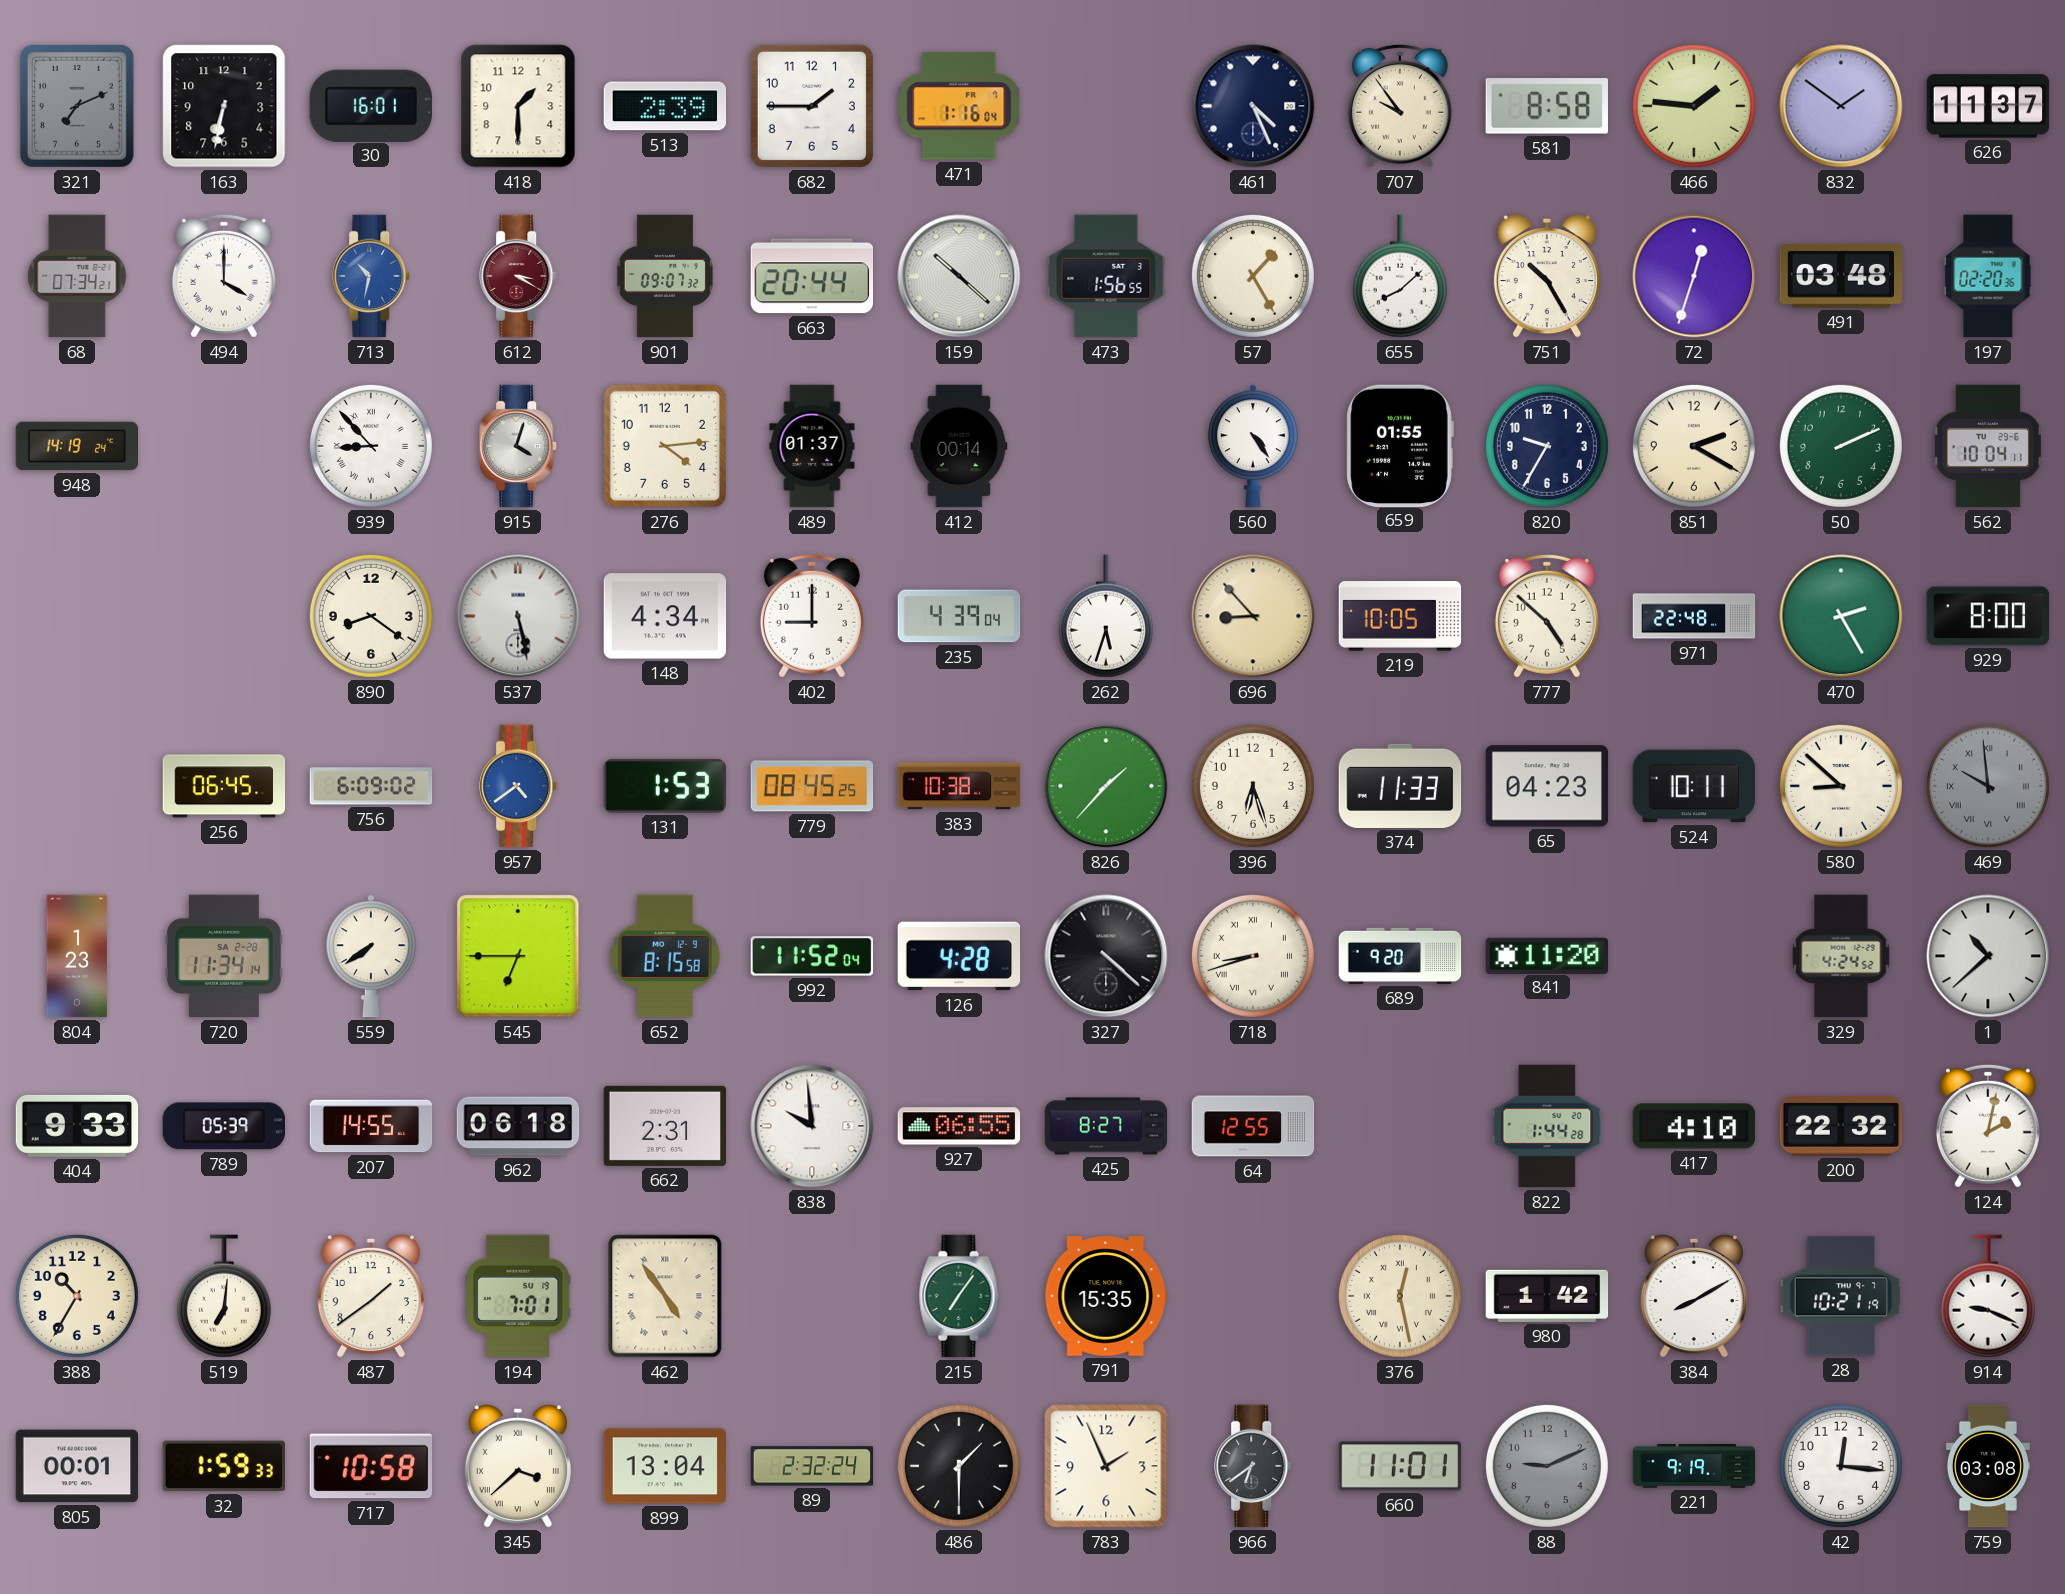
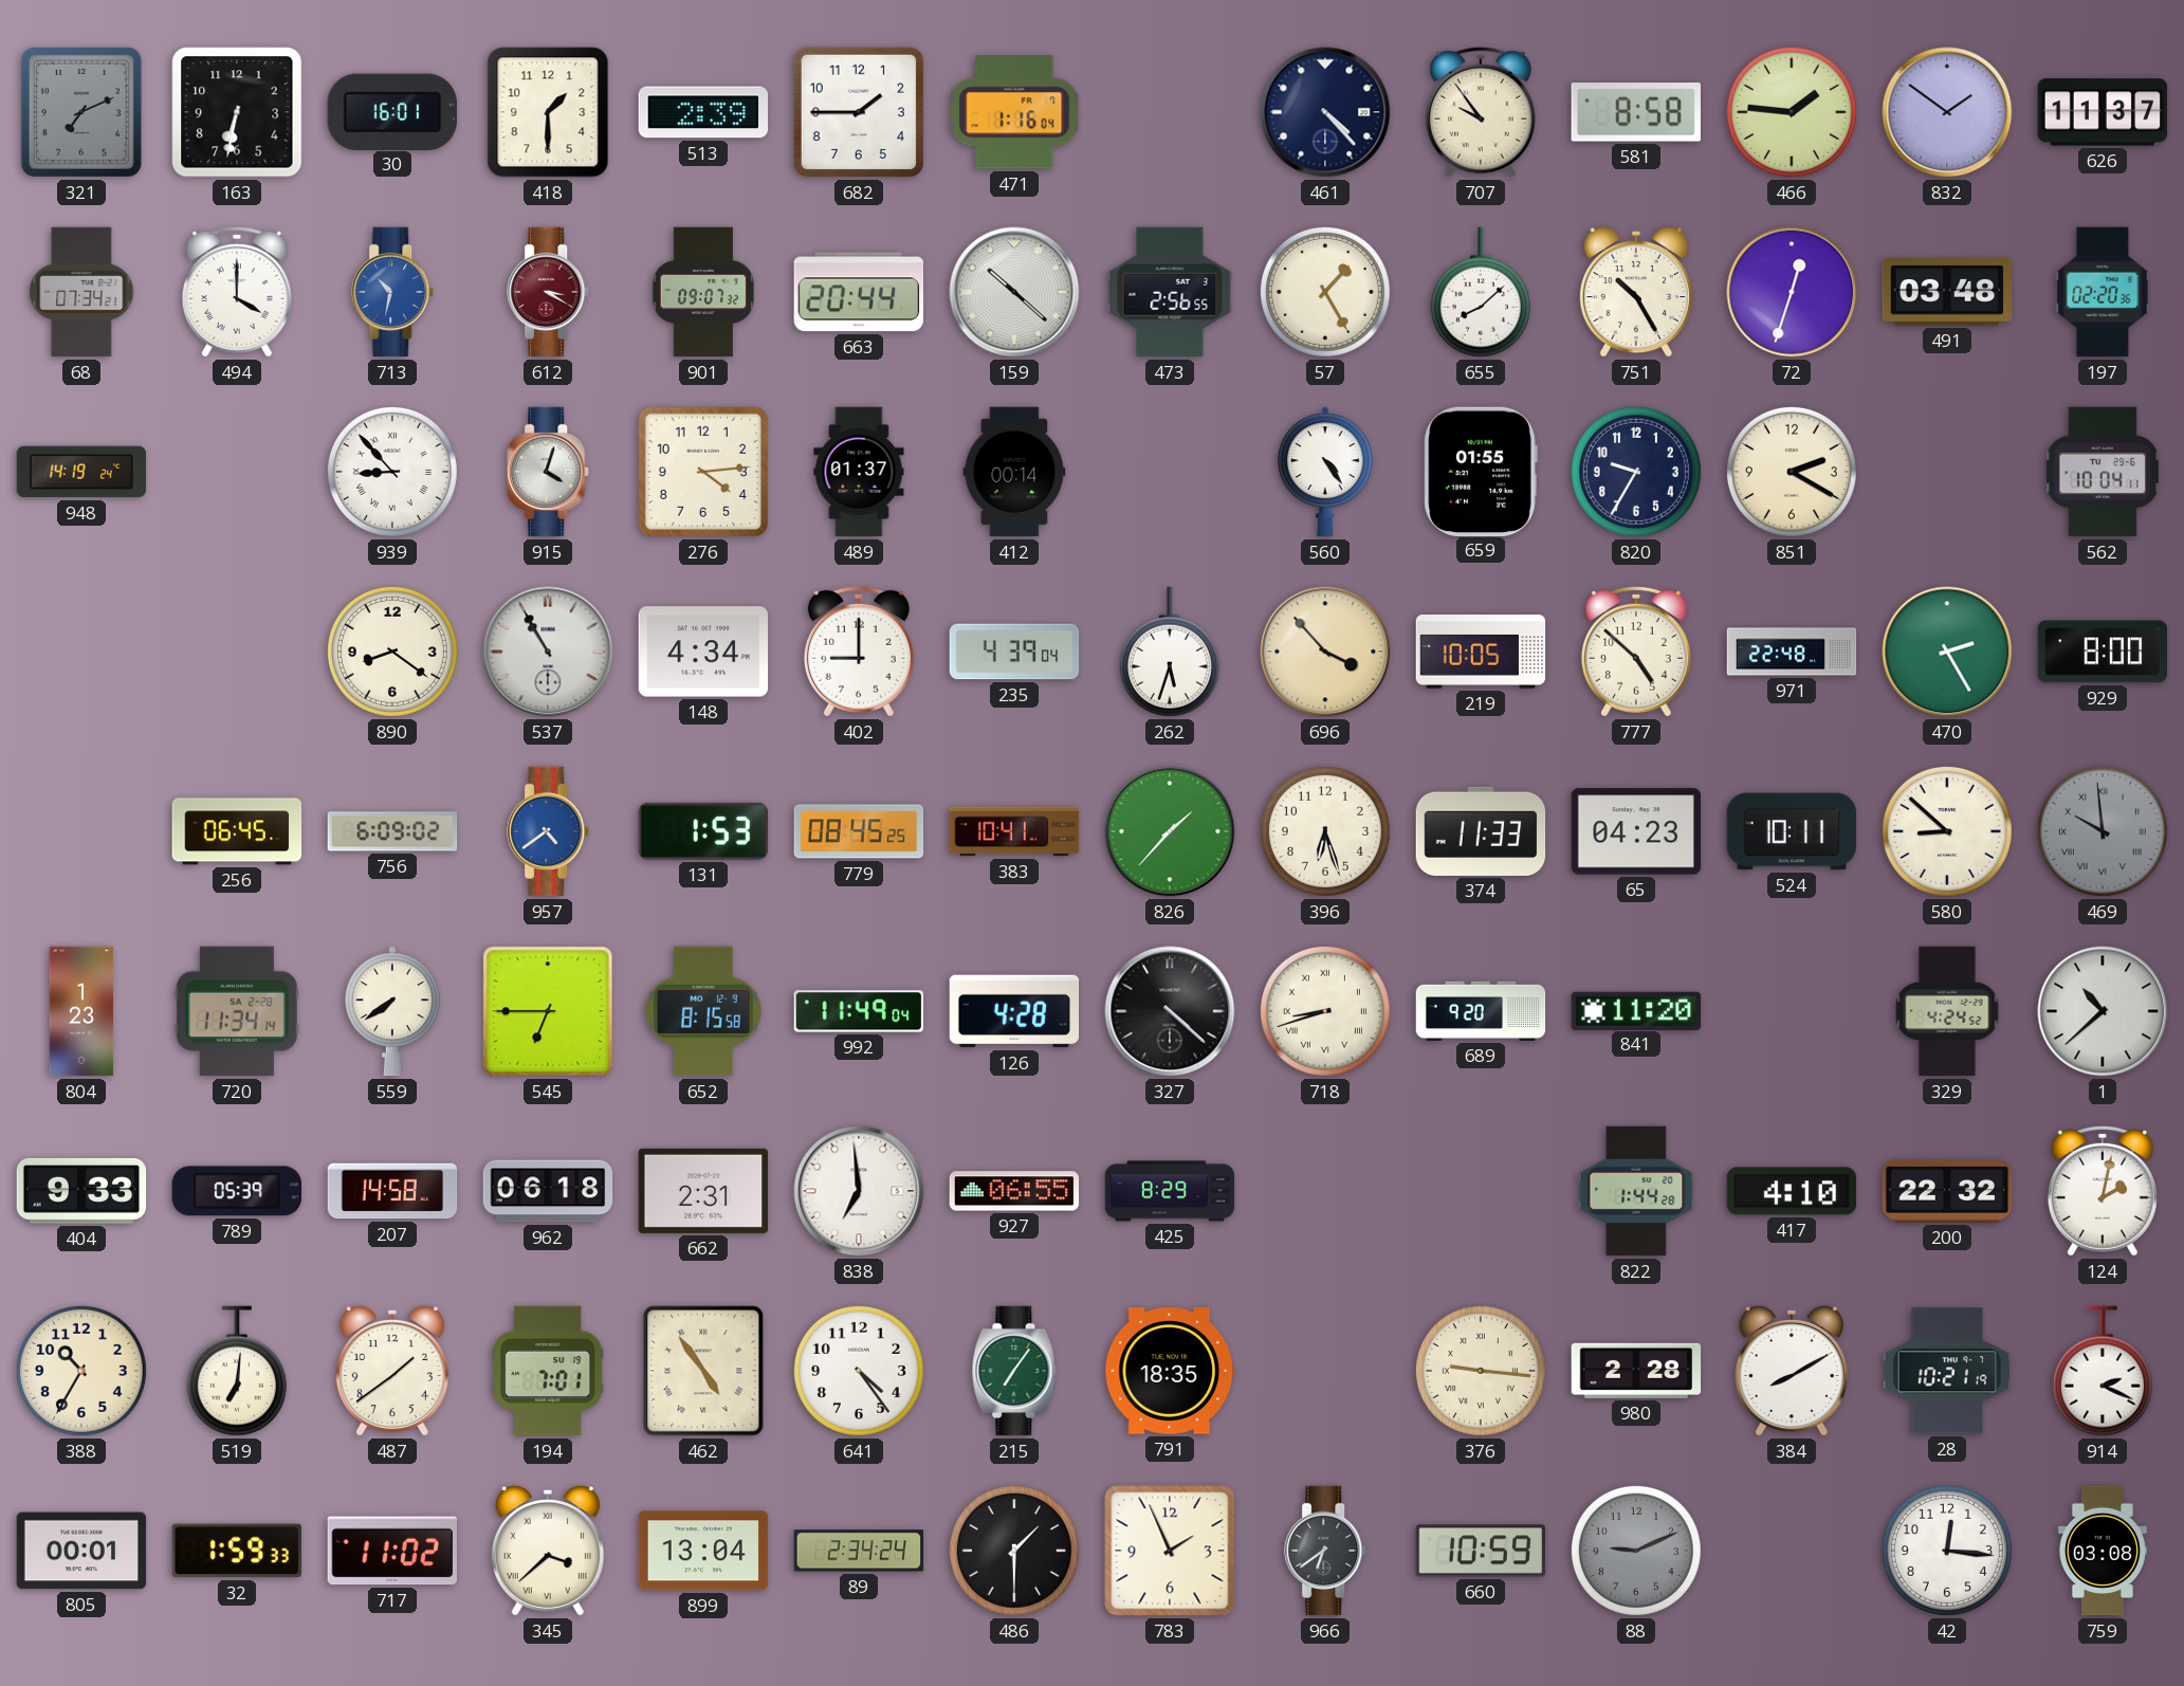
461: 4:26 -> 4:23
473: 1:56 -> 2:56
50: 2:11 -> none
537: 5:28 -> 10:55
696: 8:53 -> 3:53
383: 10:38 -> 10:41
992: 11:52 -> 11:49
207: 14:55 -> 14:58
838: 9:59 -> 6:59
425: 8:27 -> 8:29
64: 12:55 -> none
641: none -> 4:24
791: 15:35 -> 18:35
376: 12:28 -> 9:16
980: 1:42 -> 2:28
914: 9:19 -> 2:19
717: 10:58 -> 11:02
89: 2:32 -> 2:34
660: 11:01 -> 10:59
221: 9:19 -> none
